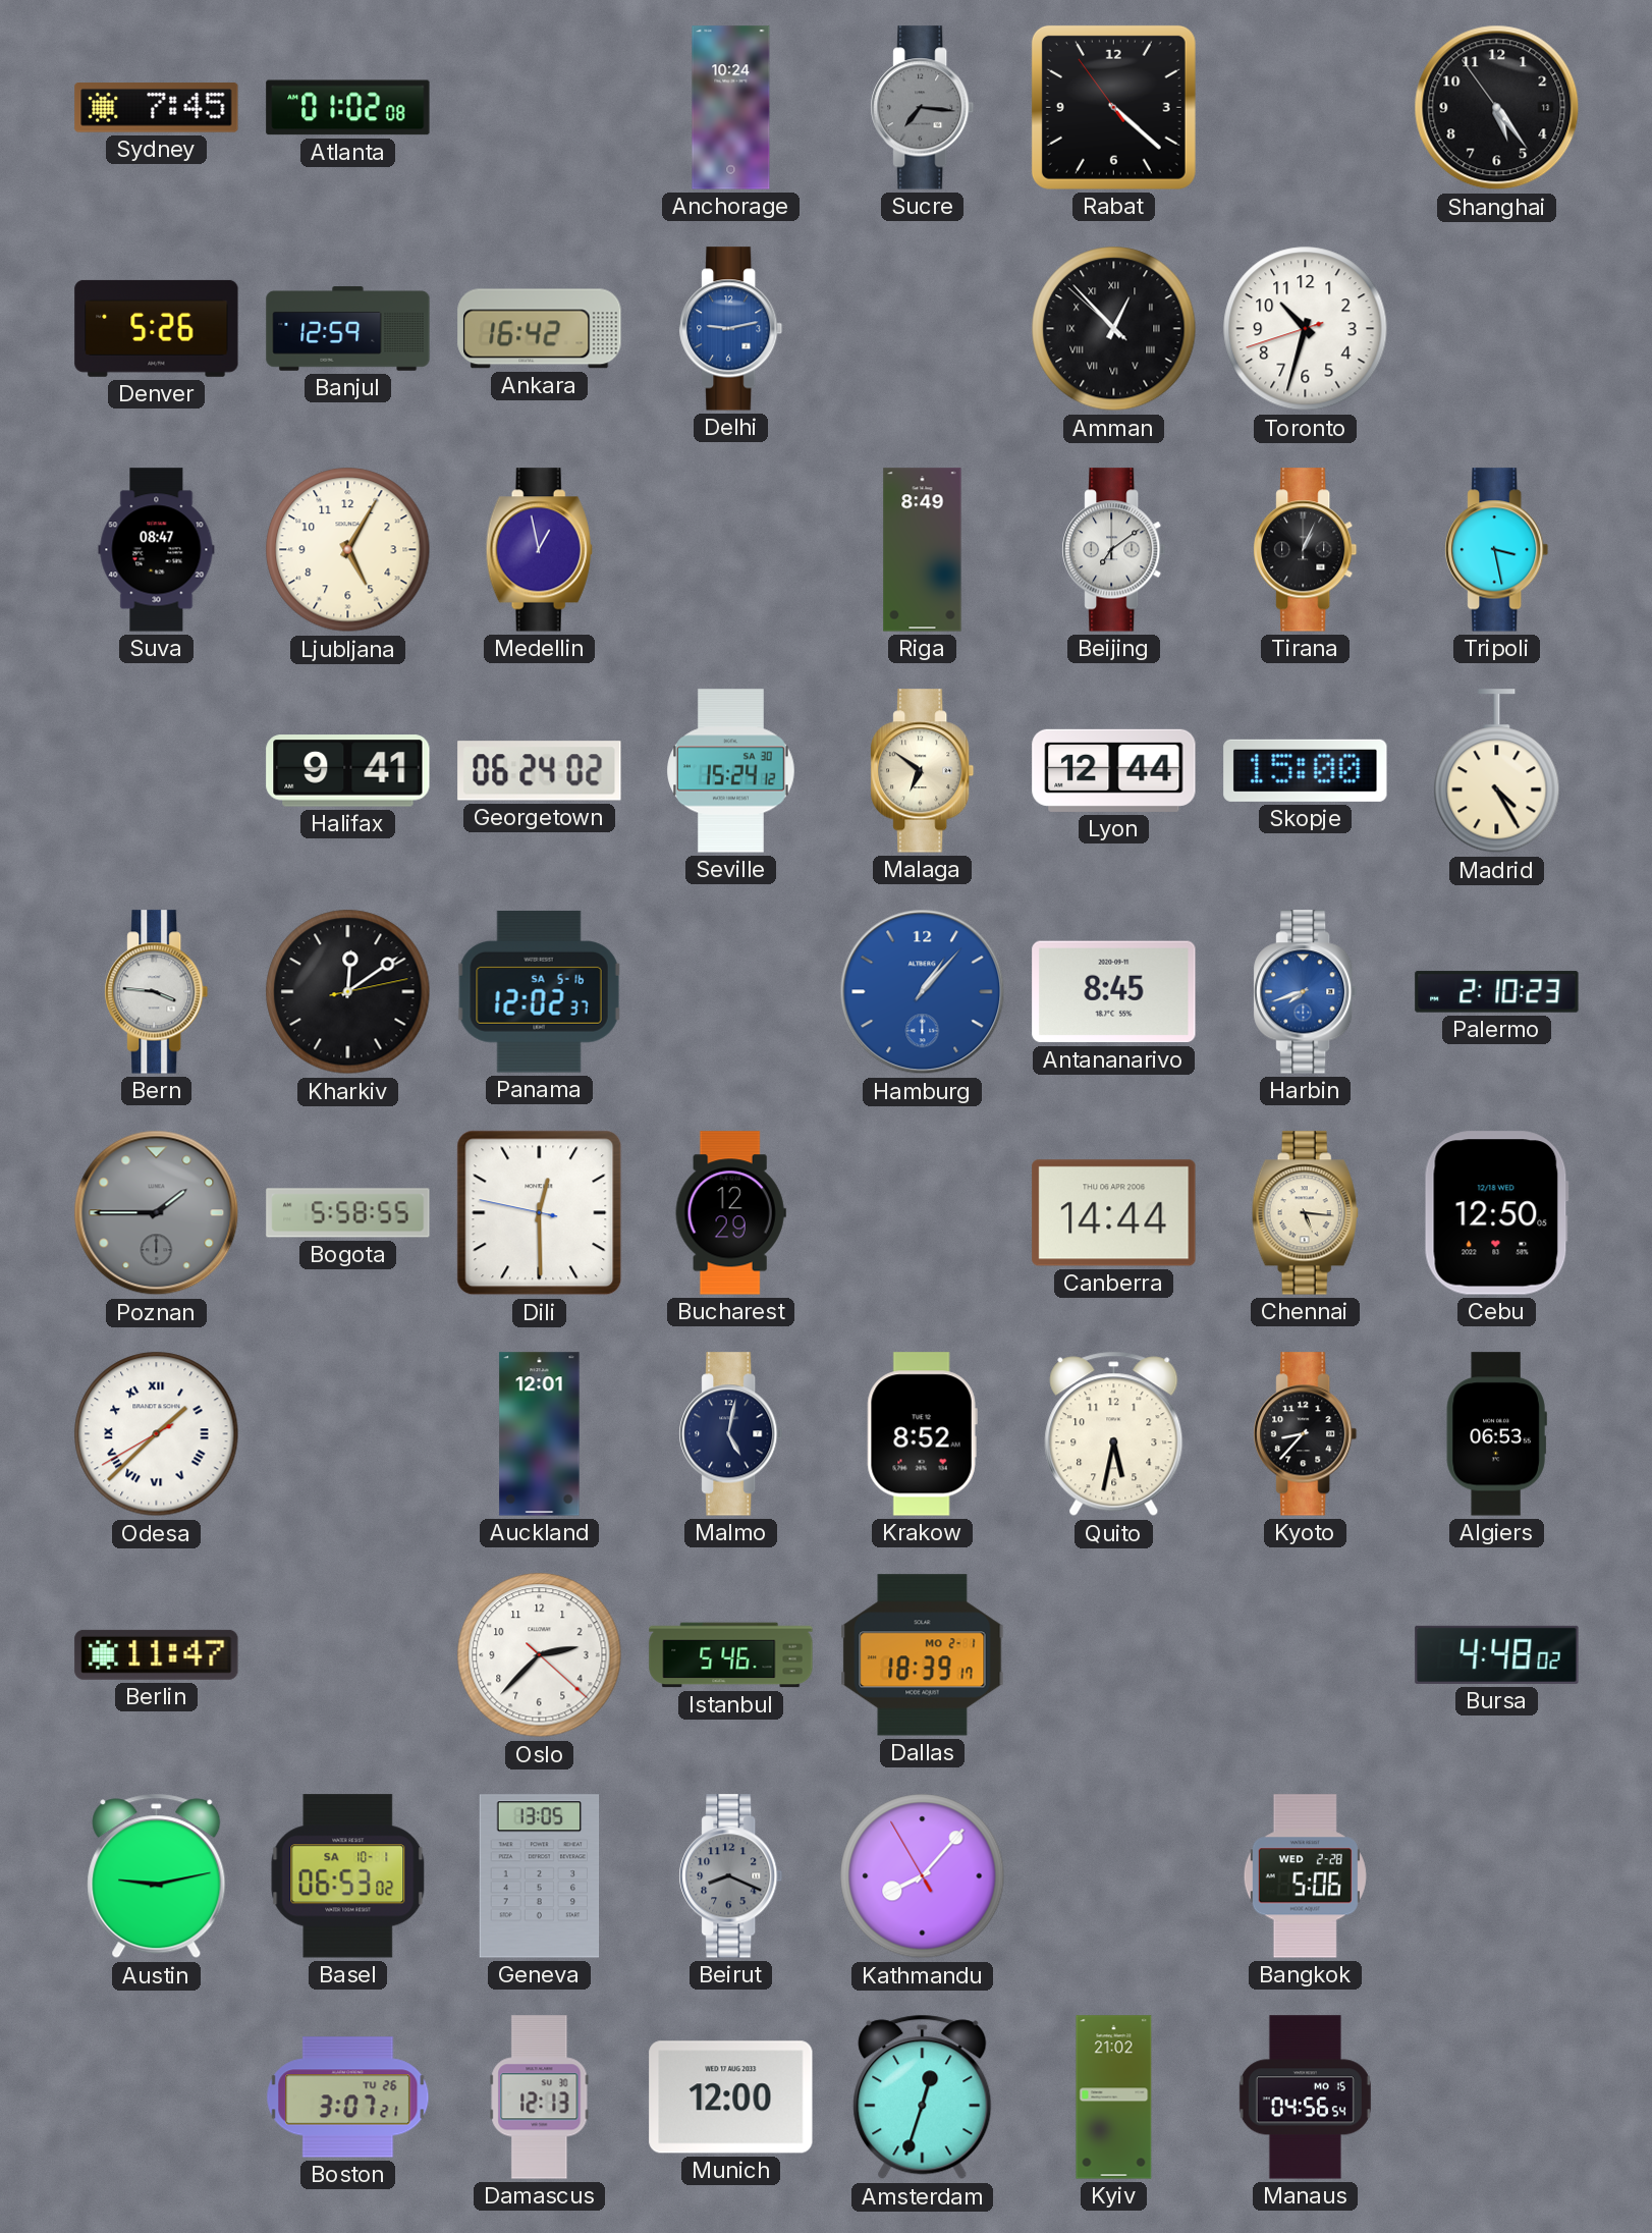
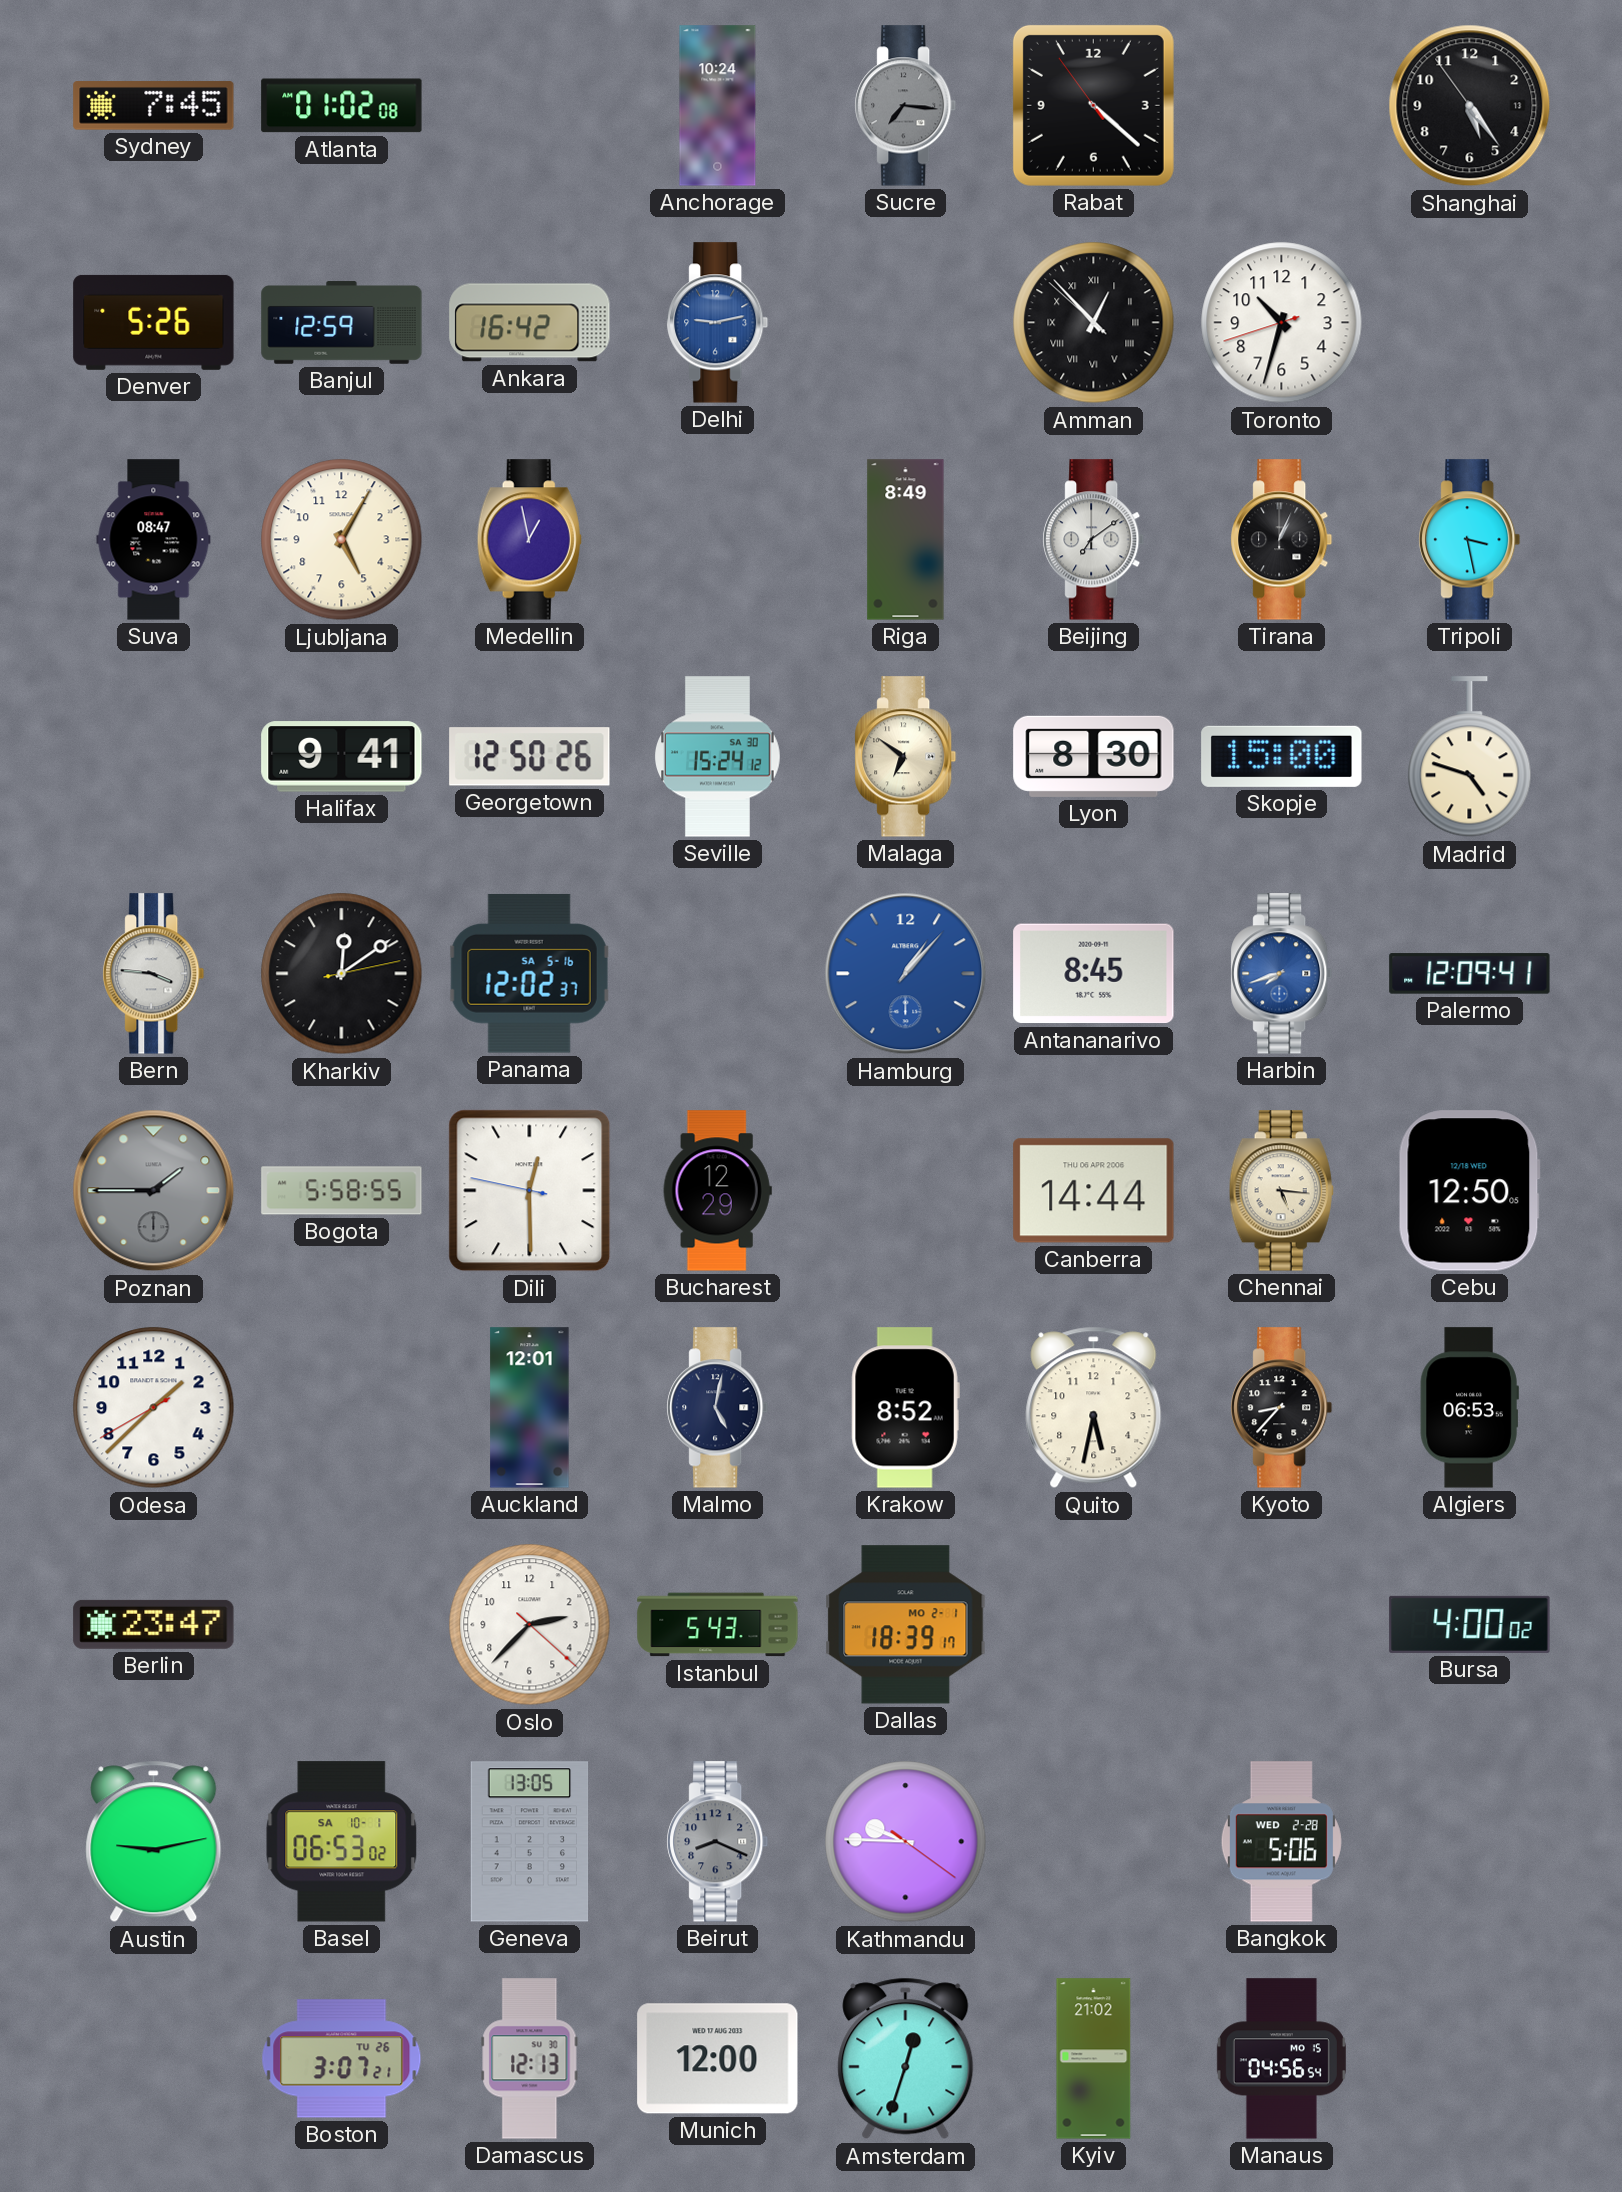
Georgetown: 06:24 -> 12:50
Lyon: 12:44 -> 8:30
Madrid: 4:25 -> 4:48
Palermo: 2:10 -> 12:09
Odesa numerals: Roman -> Arabic
Berlin: 11:47 -> 23:47
Istanbul: 5:46 -> 5:43
Bursa: 4:48 -> 4:00
Kathmandu: 8:06 -> 9:45
